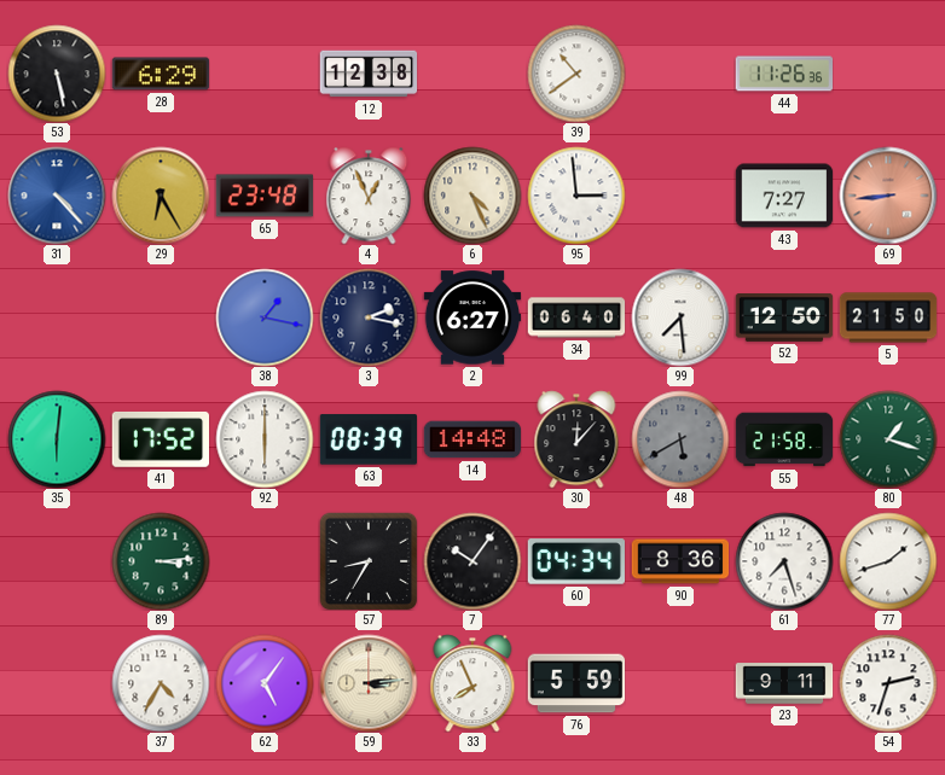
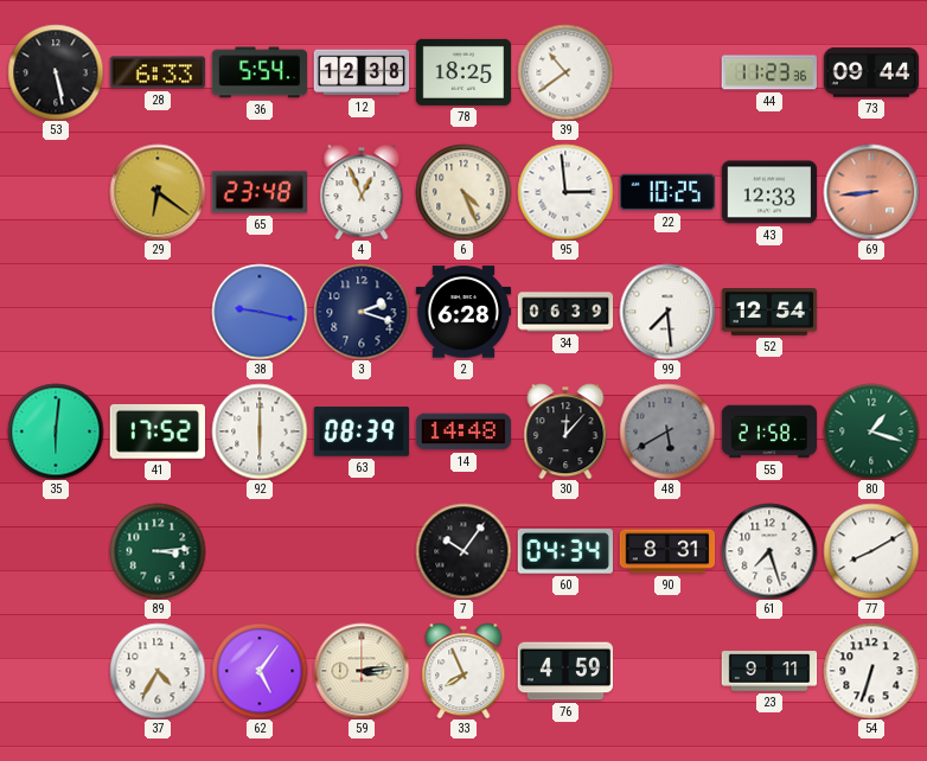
28: 6:29 -> 6:33
36: none -> 5:54
78: none -> 18:25
44: 11:26 -> 11:23
73: none -> 09:44
31: 4:23 -> none
29: 6:25 -> 6:21
22: none -> 10:25
43: 7:27 -> 12:33
38: 1:17 -> 9:17
3: 2:17 -> 2:18
2: 6:27 -> 6:28
34: 06:40 -> 06:39
52: 12:50 -> 12:54
5: 21:50 -> none
57: 8:35 -> none
90: 8:36 -> 8:31
77: 1:42 -> 8:10
76: 5:59 -> 4:59
54: 2:33 -> 6:33
